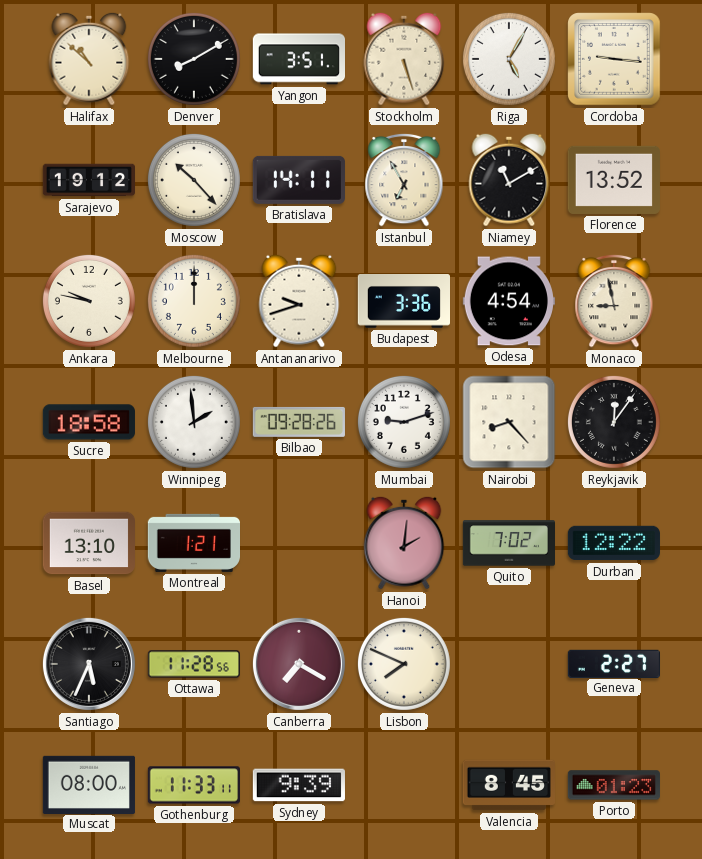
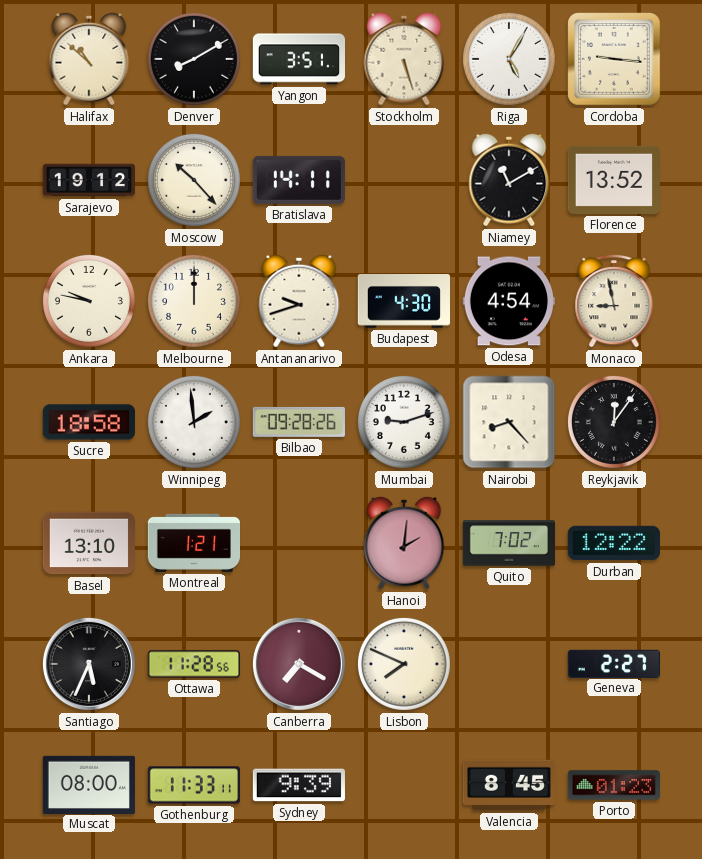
Istanbul: 6:55 -> none
Budapest: 3:36 -> 4:30
